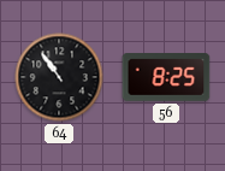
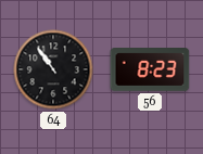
56: 8:25 -> 8:23
